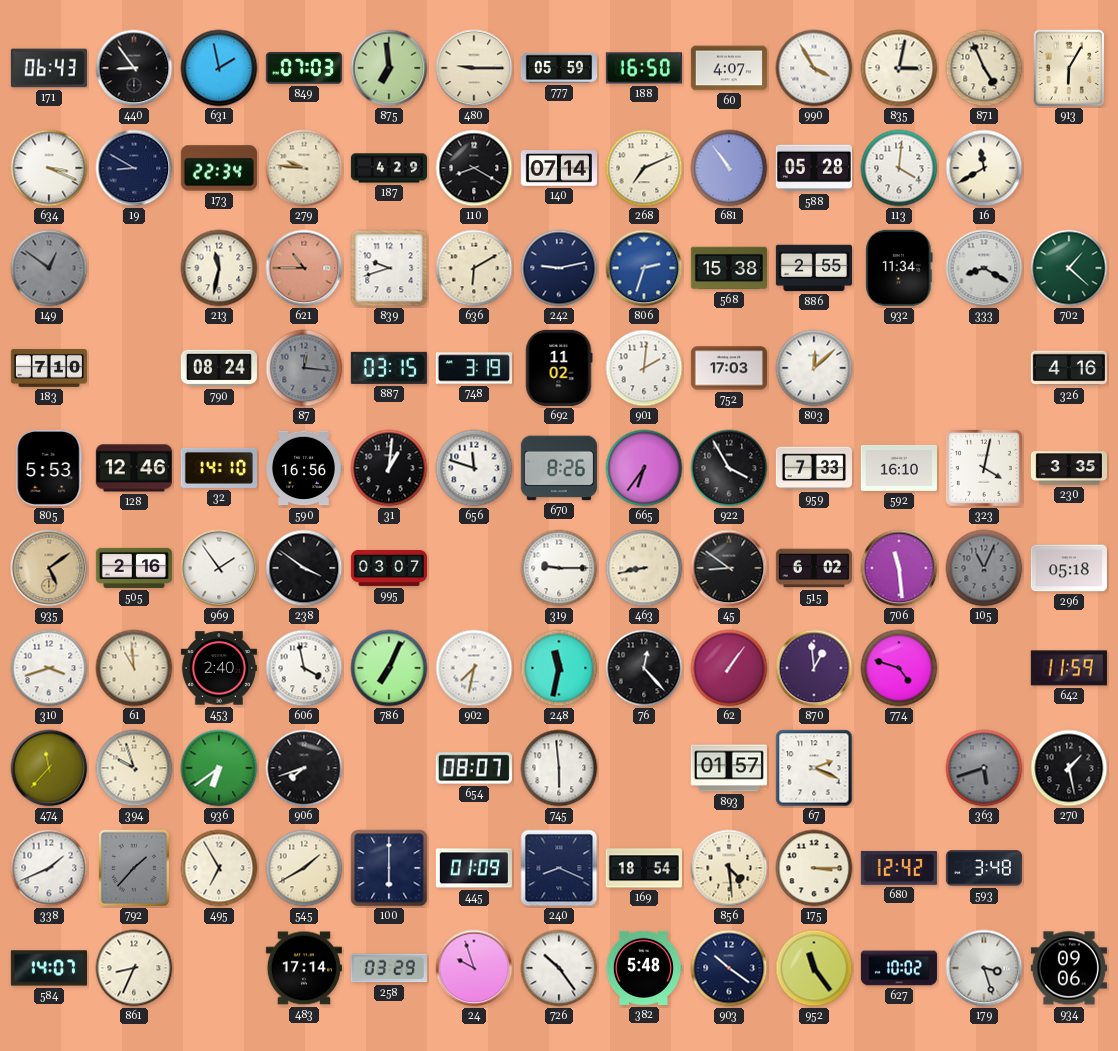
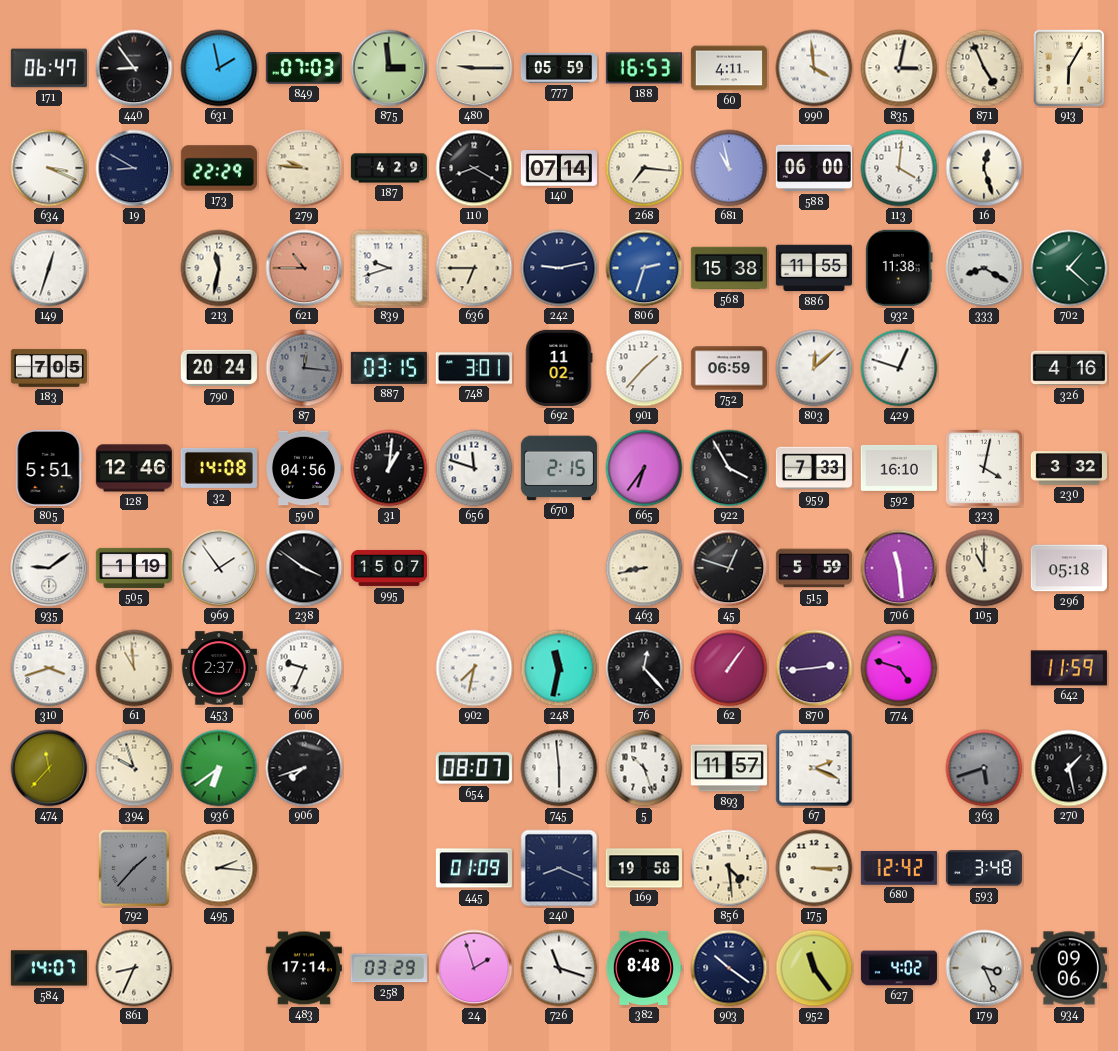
171: 06:43 -> 06:47
875: 6:59 -> 2:59
188: 16:50 -> 16:53
60: 4:07 -> 4:11
990: 3:55 -> 3:59
173: 22:34 -> 22:29
268: 7:11 -> 7:16
681: 10:54 -> 10:58
588: 05:28 -> 06:00
16: 11:40 -> 12:27
149: 12:51 -> 12:33
149 dial: grey -> white
636: 6:10 -> 6:45
886: 2:55 -> 11:55
932: 11:34 -> 11:38
183: 7:10 -> 7:05
790: 08:24 -> 20:24
748: 3:19 -> 3:01
901: 2:01 -> 1:37
752: 17:03 -> 06:59
429: none -> 12:48
805: 5:53 -> 5:51
32: 14:10 -> 14:08
590: 16:56 -> 04:56
670: 8:26 -> 2:15
230: 3:35 -> 3:32
935: 5:09 -> 9:09
935 dial: champagne -> white
505: 2:16 -> 1:19
995: 03:07 -> 15:07
319: 9:15 -> none
45: 8:51 -> 12:48
515: 6:02 -> 5:59
105: 11:04 -> 11:00
105 dial: grey -> cream
453: 2:40 -> 2:37
606: 3:58 -> 9:34
786: 7:04 -> none
870: 12:59 -> 2:44
5: none -> 10:27
893: 01:57 -> 11:57
338: 1:41 -> none
495: 6:55 -> 2:16
545: 1:40 -> none
100: 6:00 -> none
169: 18:54 -> 19:58
24: 9:57 -> 1:57
726: 10:24 -> 11:18
382: 5:48 -> 8:48
627: 10:02 -> 4:02
179: 3:27 -> 3:26
